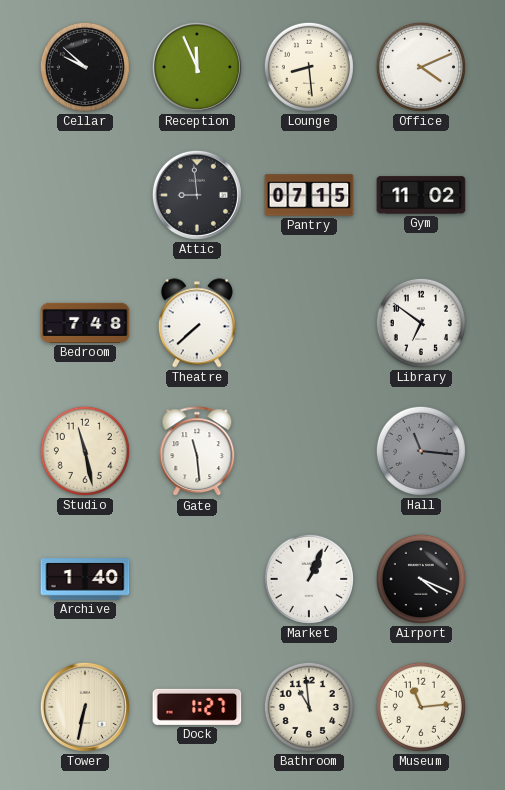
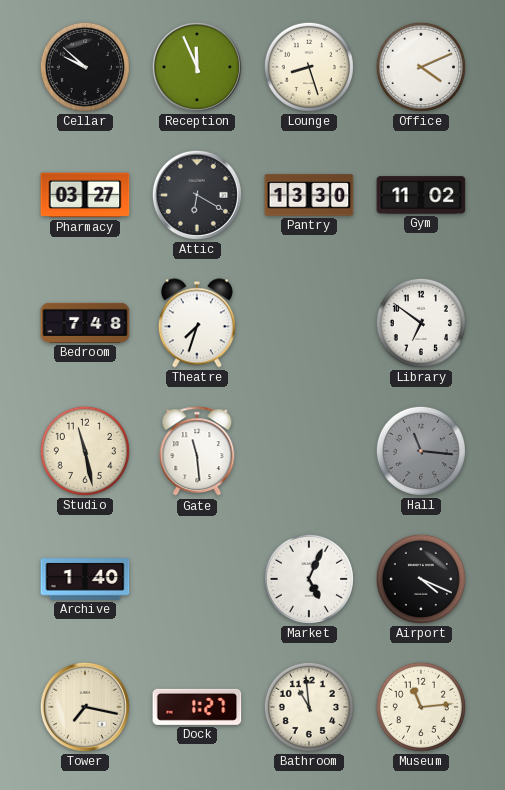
Lounge: 8:29 -> 8:27
Pharmacy: none -> 03:27
Attic: 8:59 -> 6:20
Pantry: 07:15 -> 13:30
Theatre: 7:38 -> 7:33
Market: 1:04 -> 5:04
Tower: 6:32 -> 7:17
